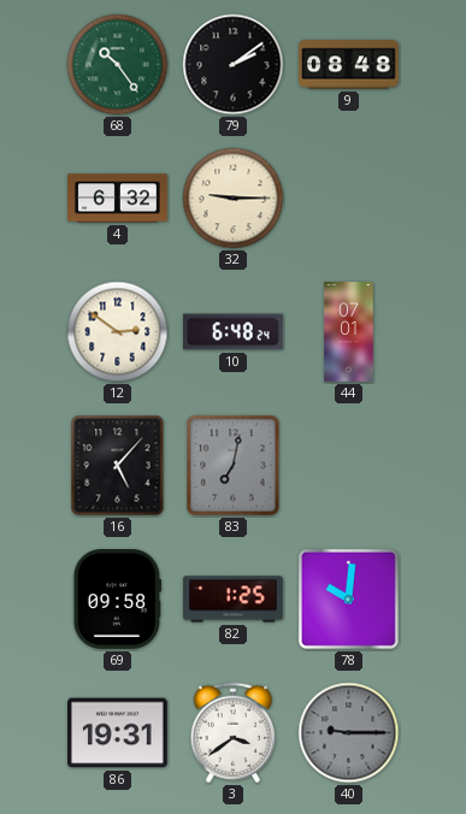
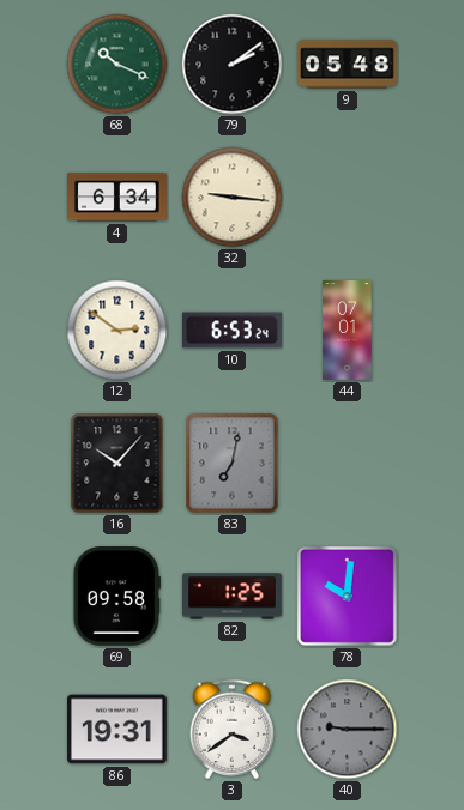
68: 10:24 -> 10:19
9: 08:48 -> 05:48
4: 6:32 -> 6:34
32: 9:15 -> 9:16
10: 6:48 -> 6:53
16: 5:07 -> 10:07
